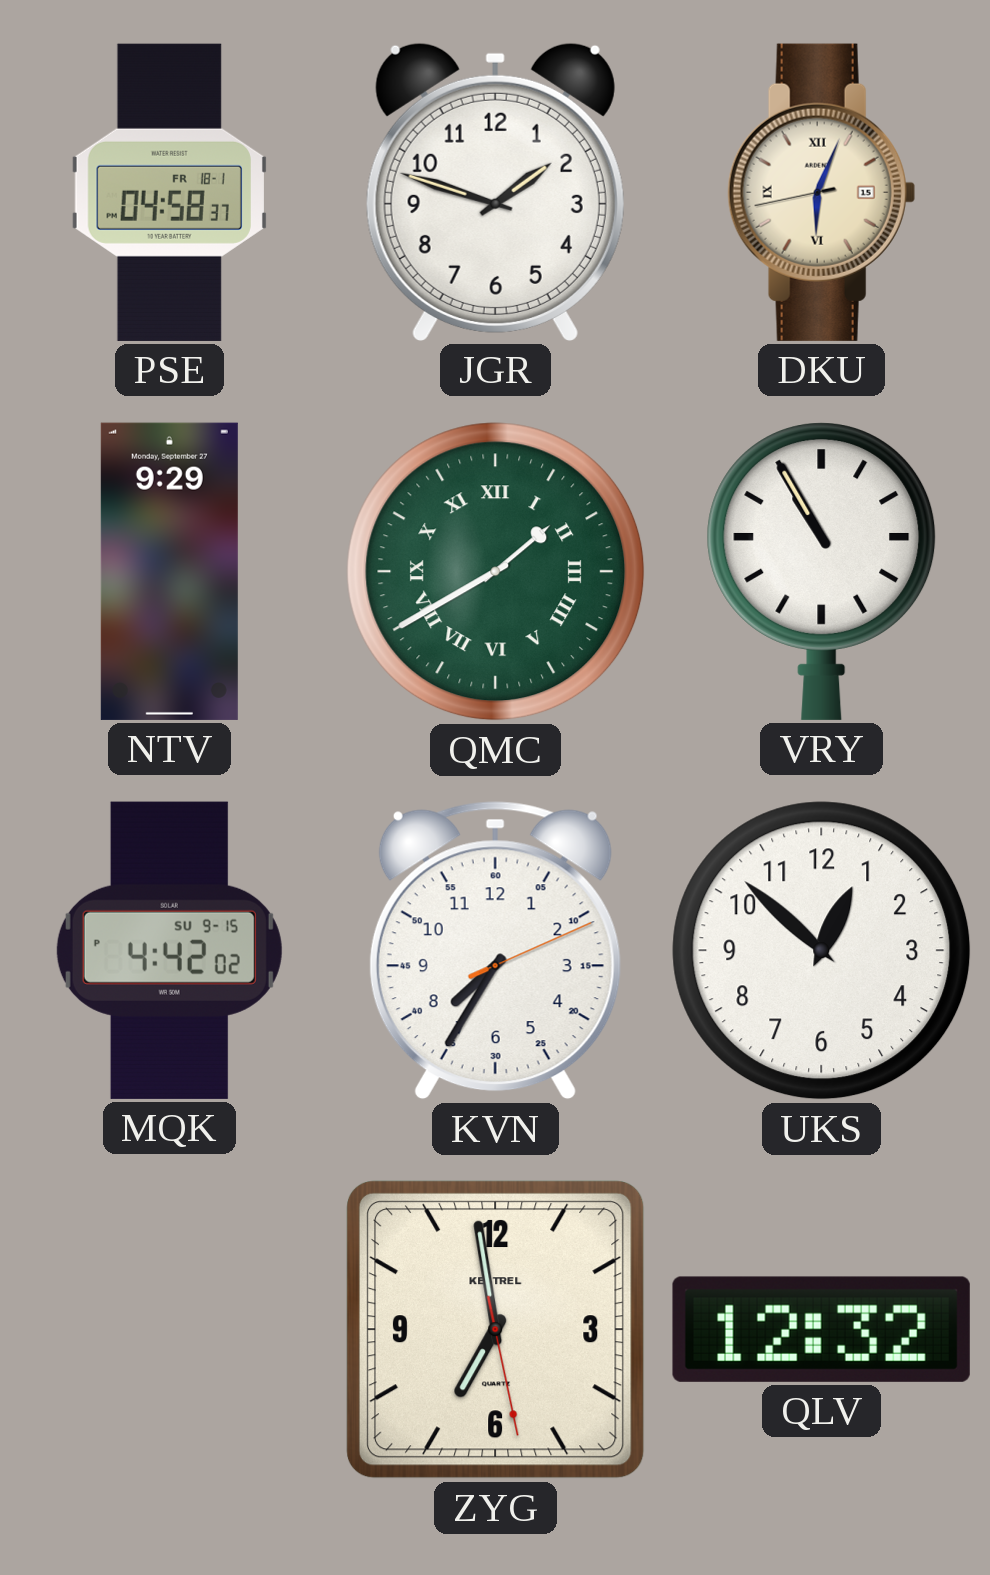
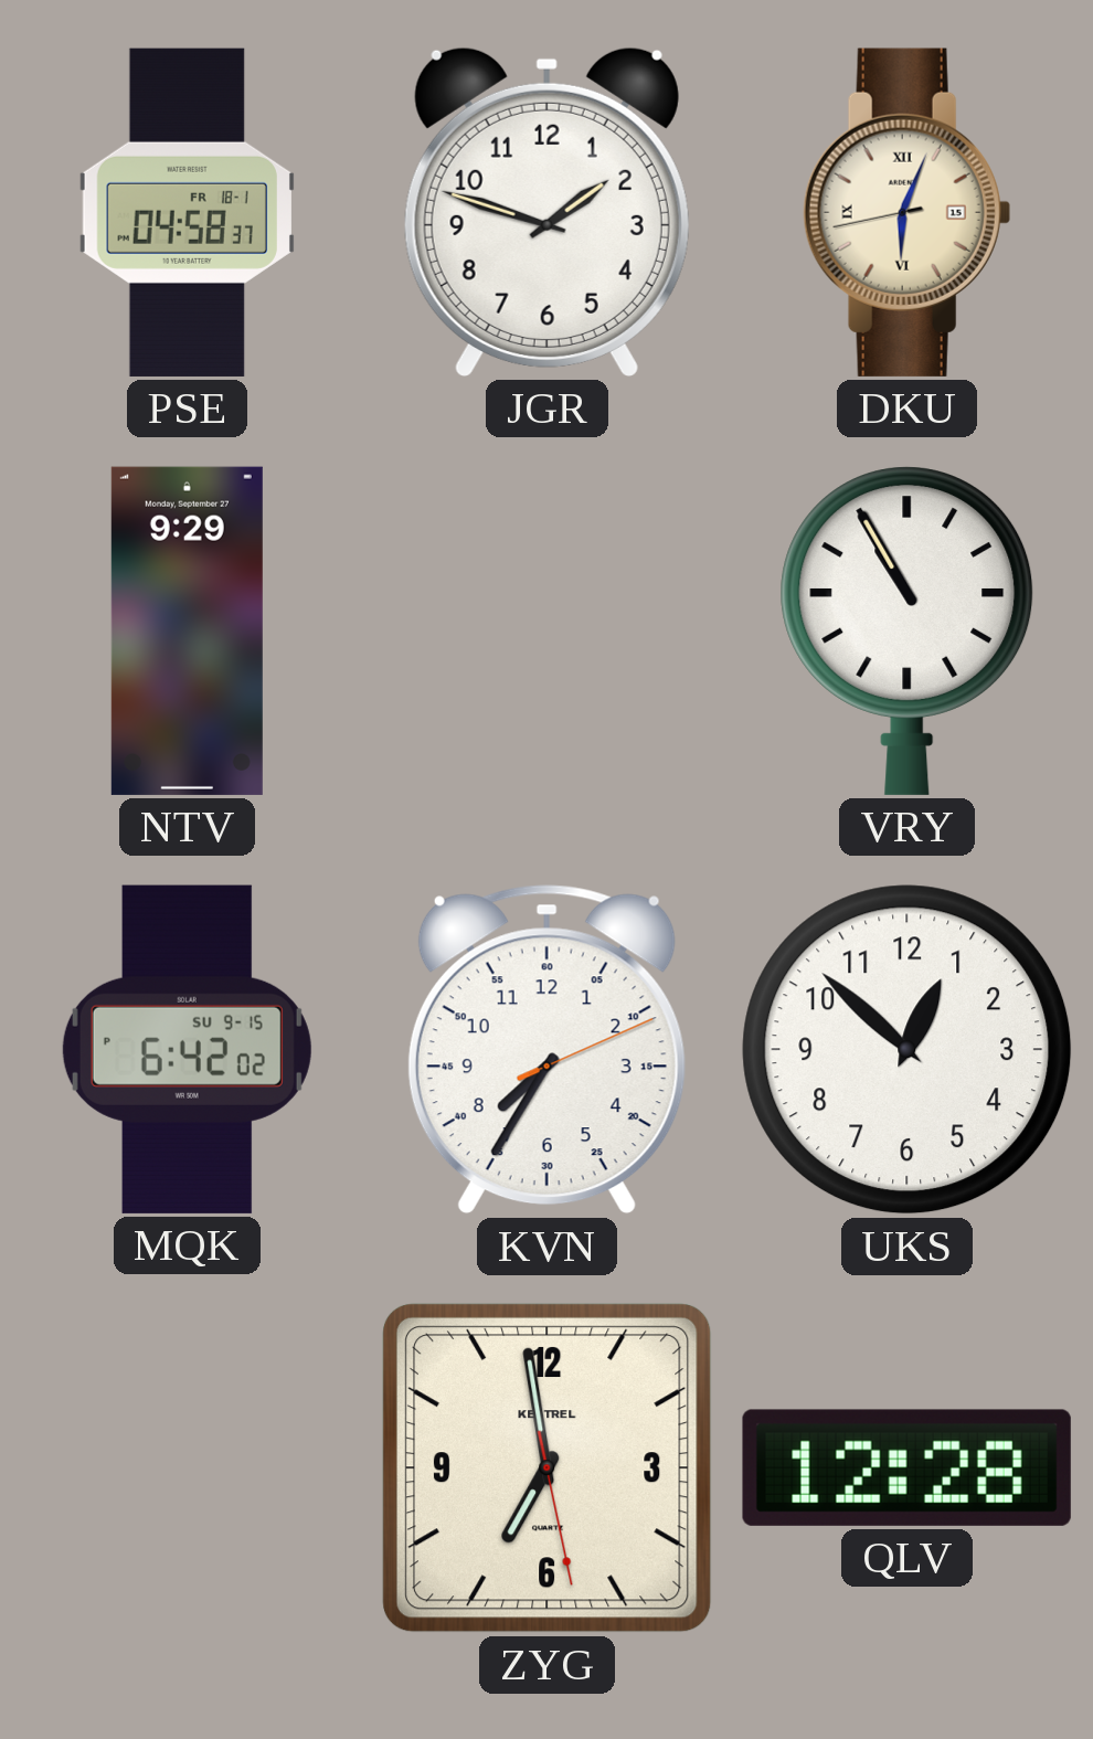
QMC: 1:40 -> none
MQK: 4:42 -> 6:42
QLV: 12:32 -> 12:28
